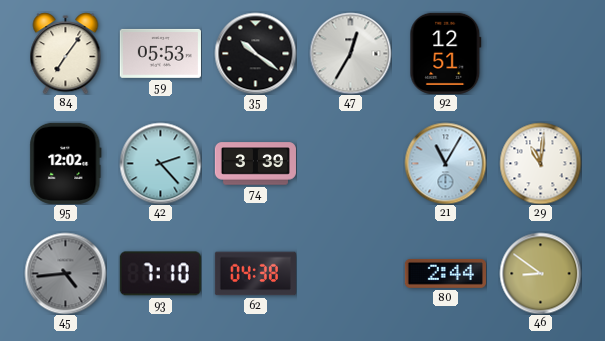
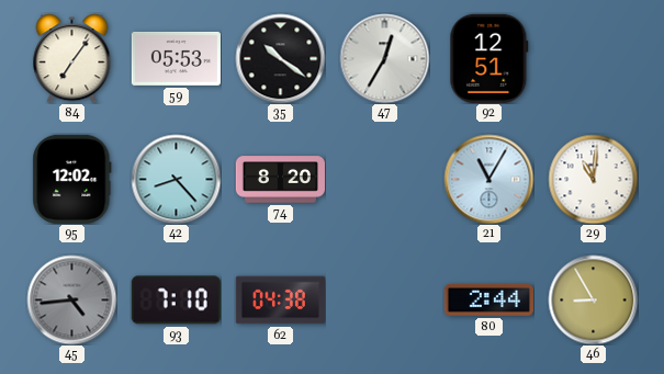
42: 2:23 -> 8:23
74: 3:39 -> 8:20
46: 8:51 -> 8:55
